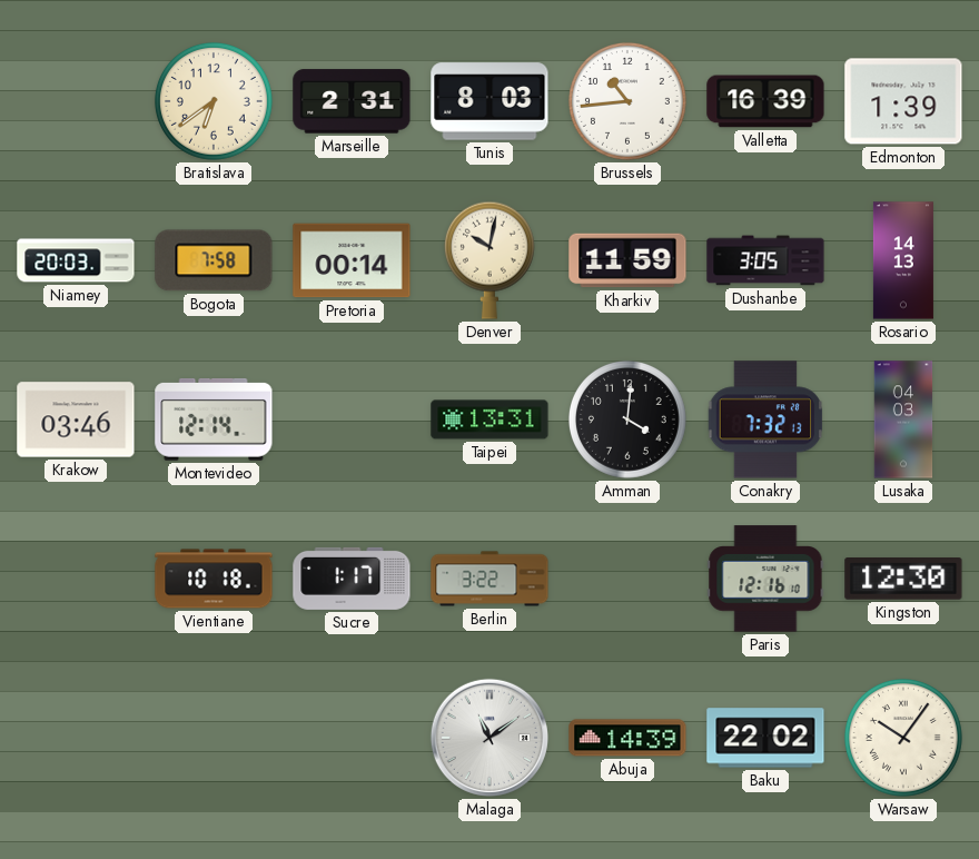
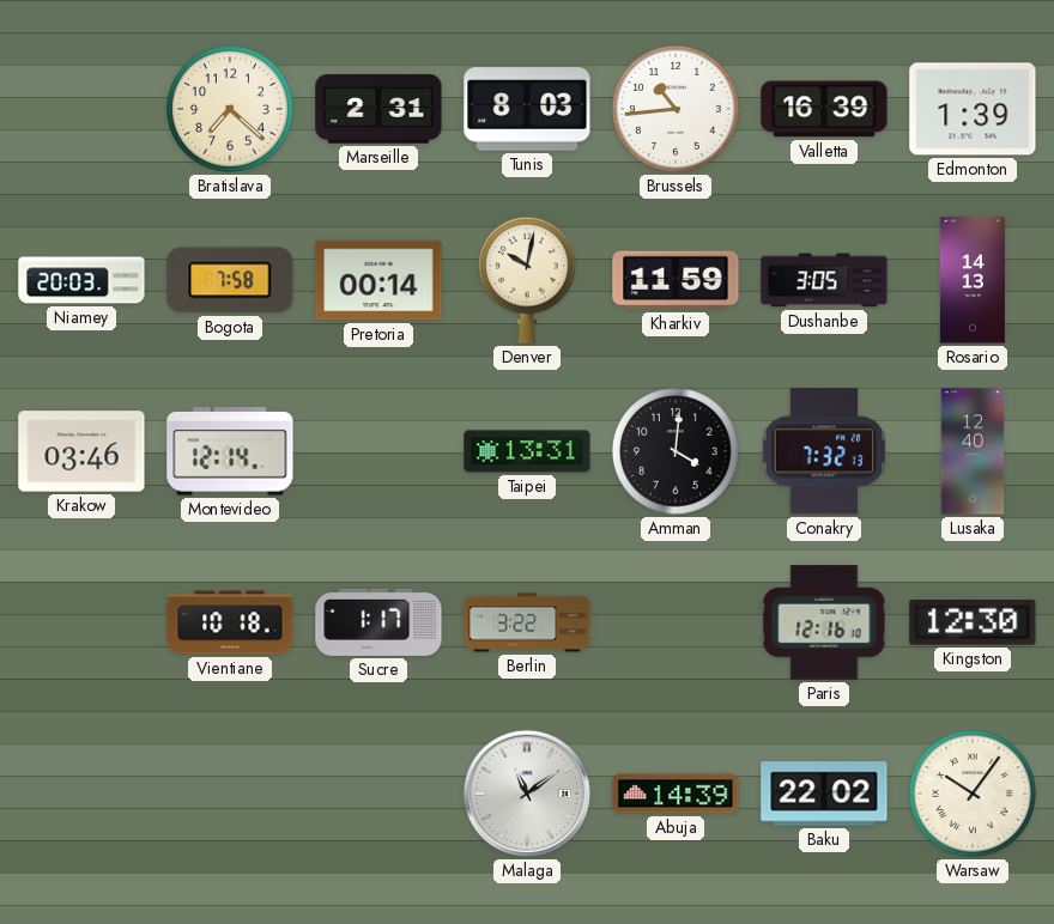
Bratislava: 6:39 -> 7:22
Lusaka: 04:03 -> 12:40
